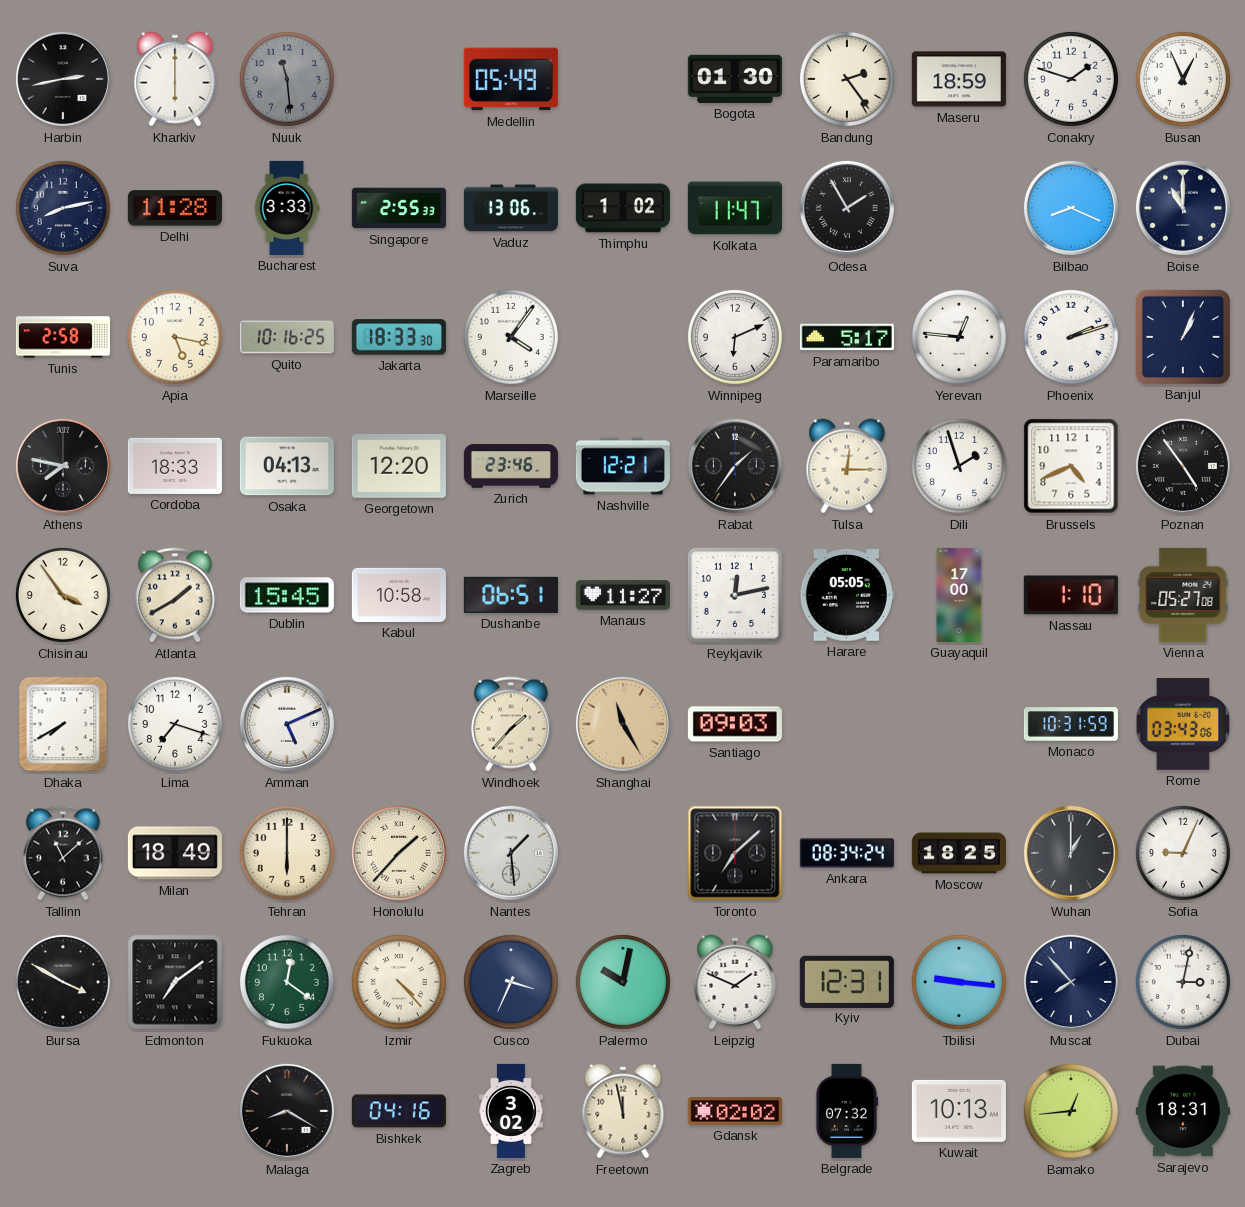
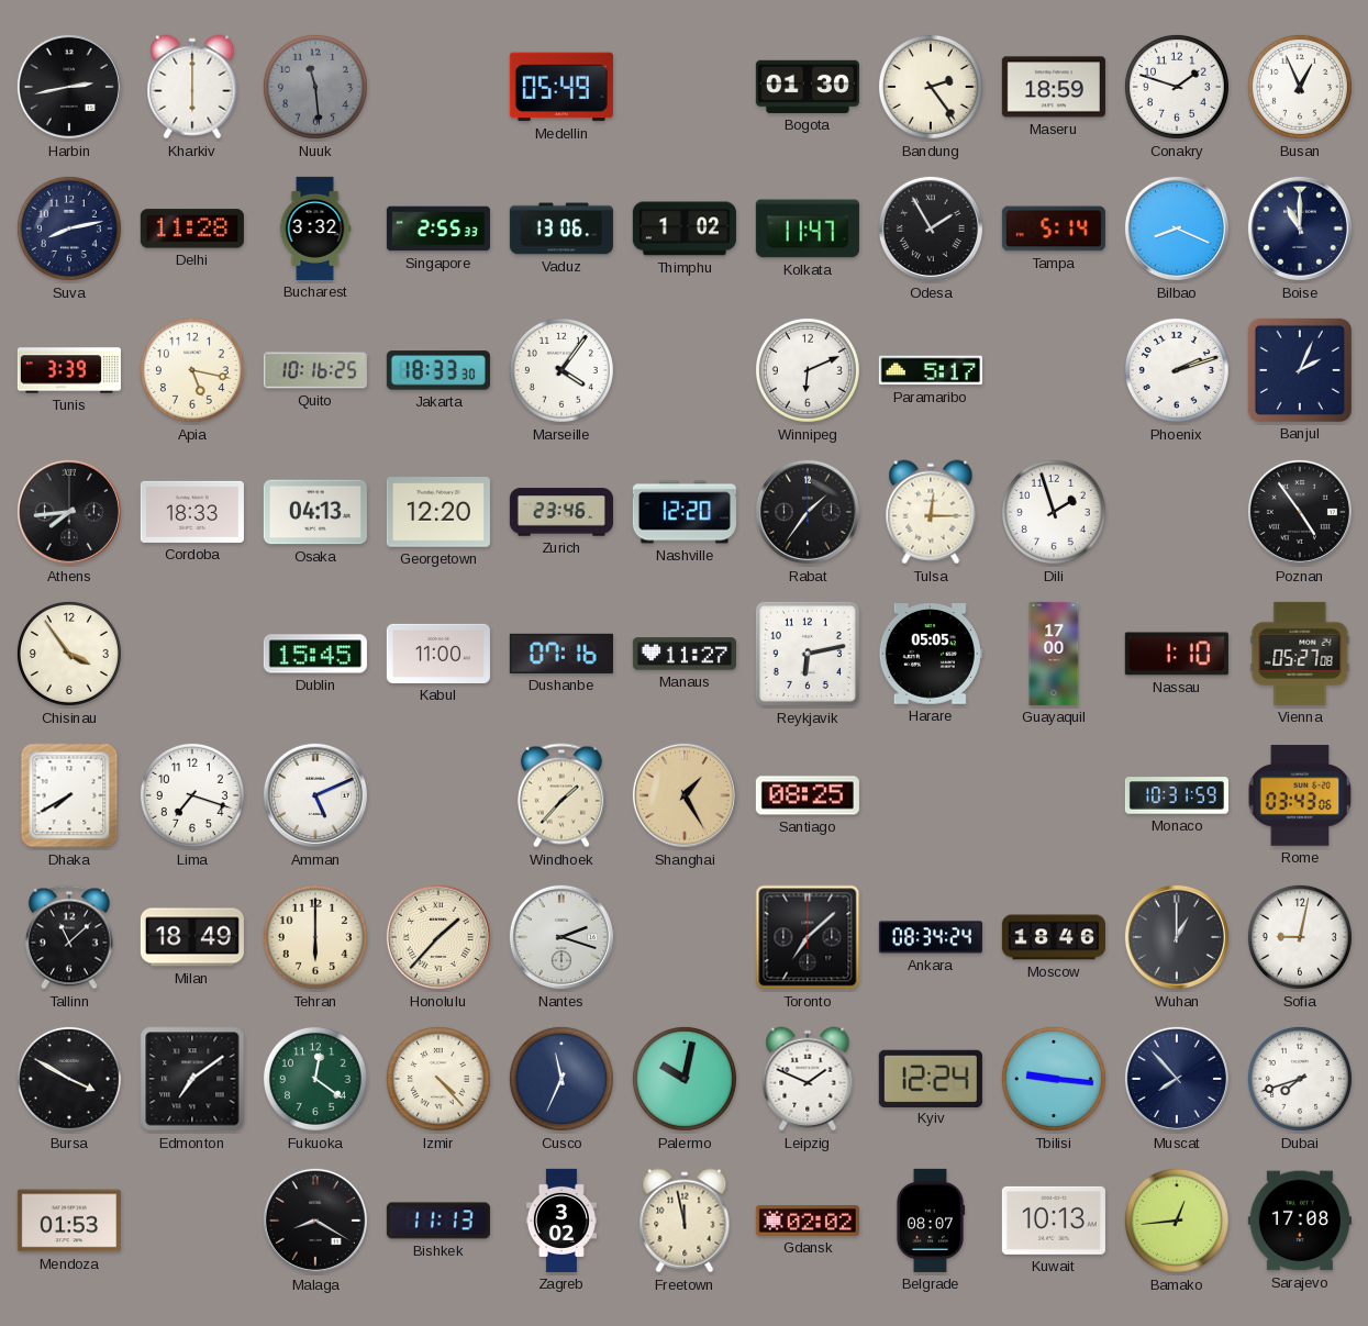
Bucharest: 3:33 -> 3:32
Tampa: none -> 5:14
Tunis: 2:58 -> 3:39
Yerevan: 12:46 -> none
Banjul: 1:04 -> 2:04
Athens: 7:47 -> 7:44
Nashville: 12:21 -> 12:20
Brussels: 4:41 -> none
Atlanta: 1:40 -> none
Kabul: 10:58 -> 11:00
Dushanbe: 06:51 -> 07:16
Reykjavik: 12:13 -> 6:13
Shanghai: 11:25 -> 1:25
Santiago: 09:03 -> 08:25
Nantes: 1:29 -> 2:18
Moscow: 18:25 -> 18:46
Sofia: 9:04 -> 9:02
Cusco: 3:34 -> 11:34
Kyiv: 12:31 -> 12:24
Dubai: 3:02 -> 7:42
Mendoza: none -> 01:53
Bishkek: 04:16 -> 11:13
Belgrade: 07:32 -> 08:07
Sarajevo: 18:31 -> 17:08
